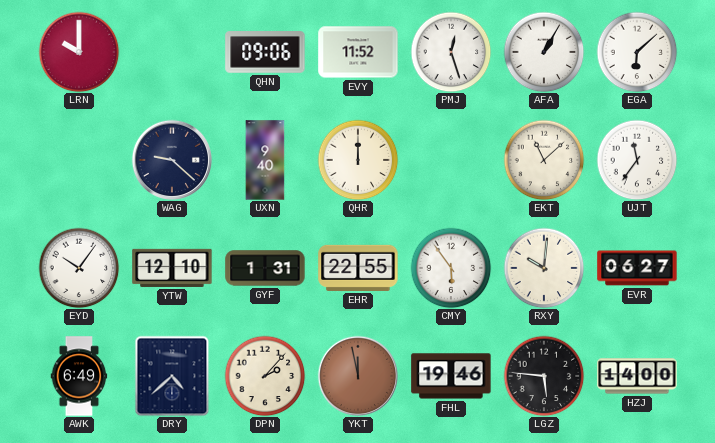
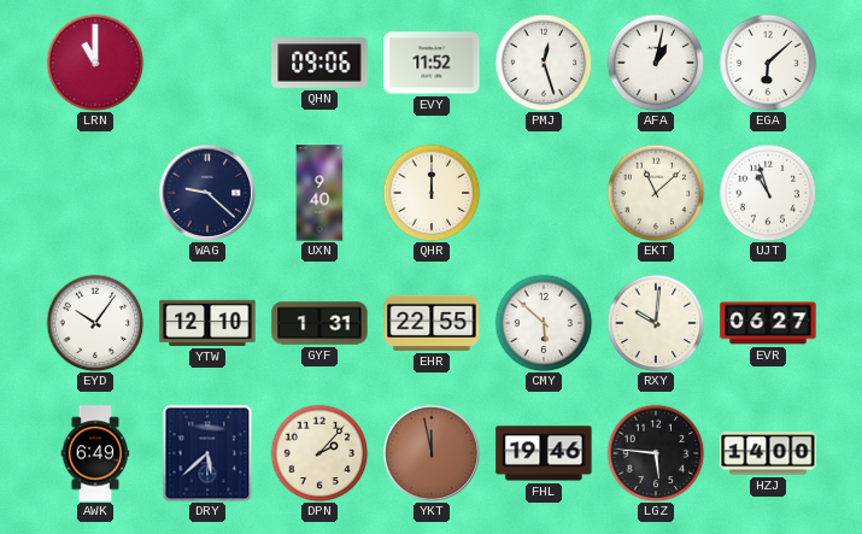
LRN: 10:00 -> 11:00
AFA: 1:05 -> 1:02
UJT: 11:36 -> 10:57
CMY: 5:54 -> 5:52
DRY: 4:38 -> 5:38
